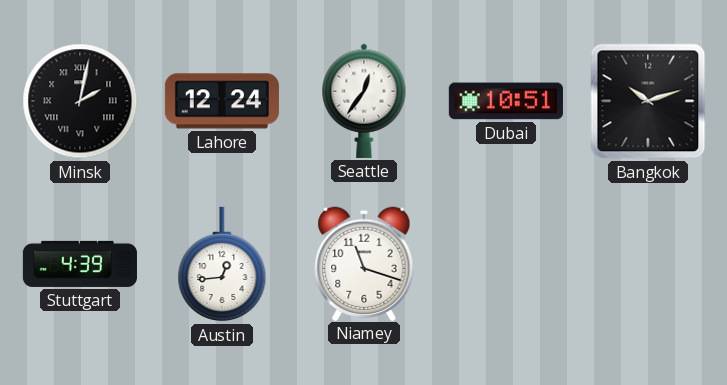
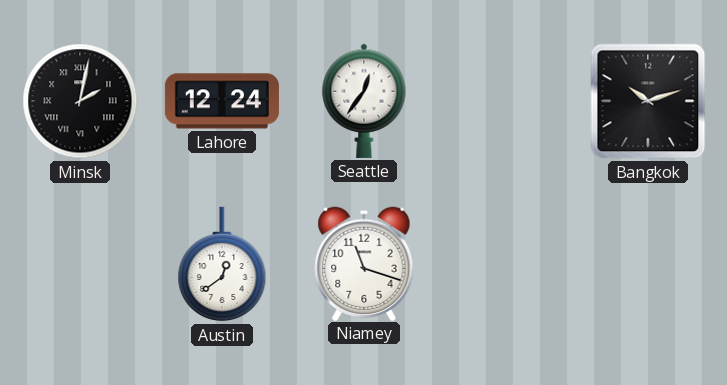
Dubai: 10:51 -> none
Stuttgart: 4:39 -> none
Austin: 12:44 -> 12:39
